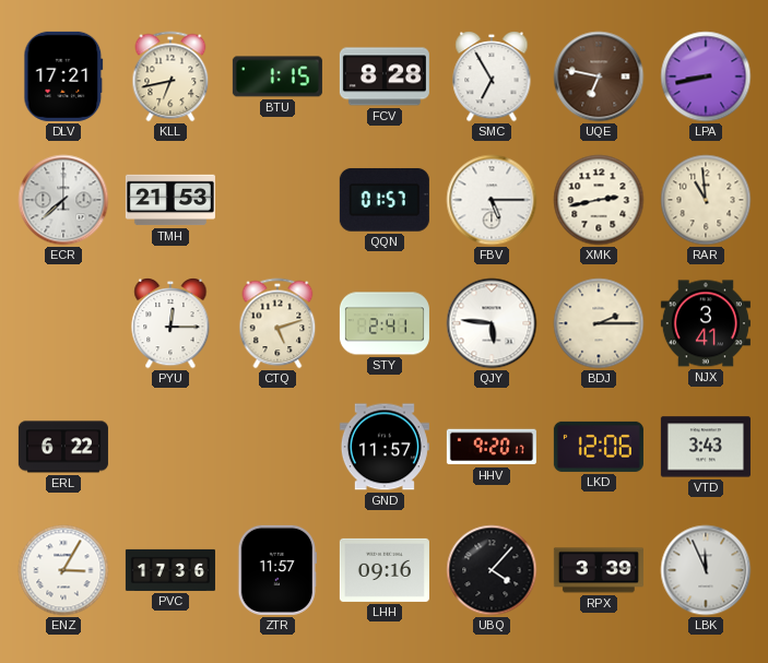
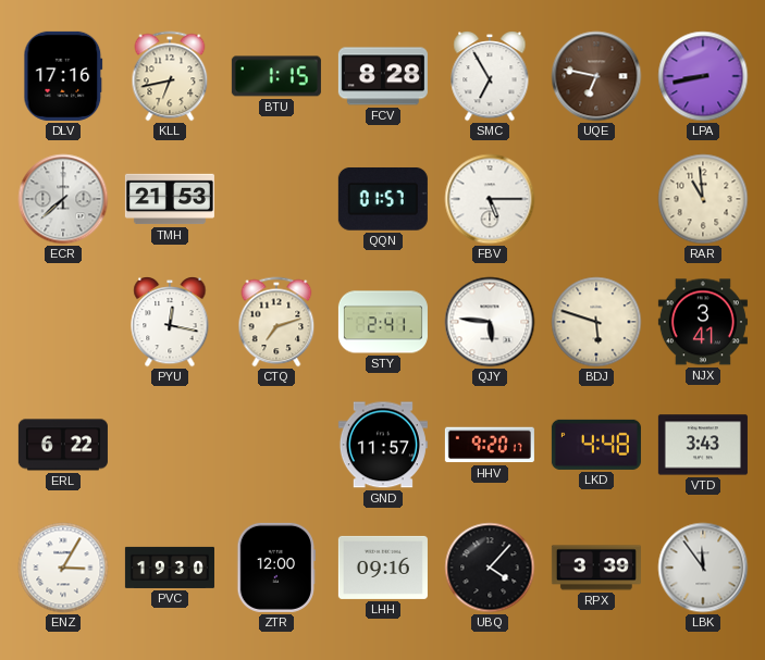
DLV: 17:21 -> 17:16
XMK: 2:43 -> none
PYU: 12:15 -> 12:17
CTQ: 5:12 -> 7:12
BDJ: 2:15 -> 5:48
LKD: 12:06 -> 4:48
PVC: 17:36 -> 19:30
ZTR: 11:57 -> 12:00
LBK: 11:56 -> 11:54
